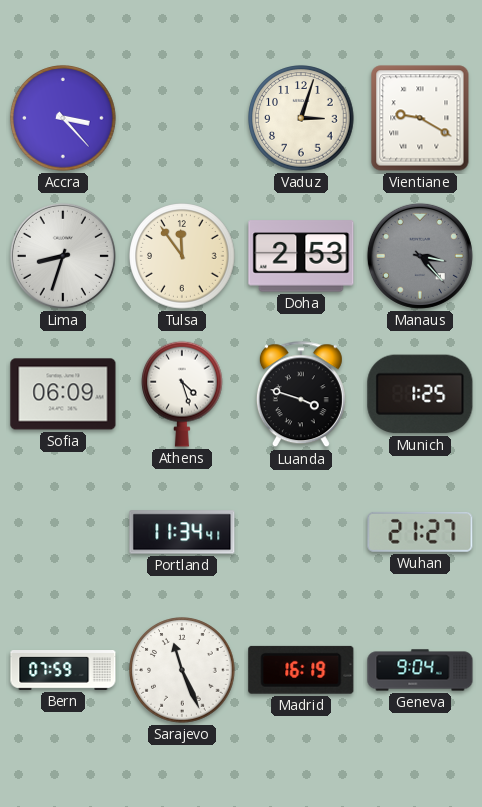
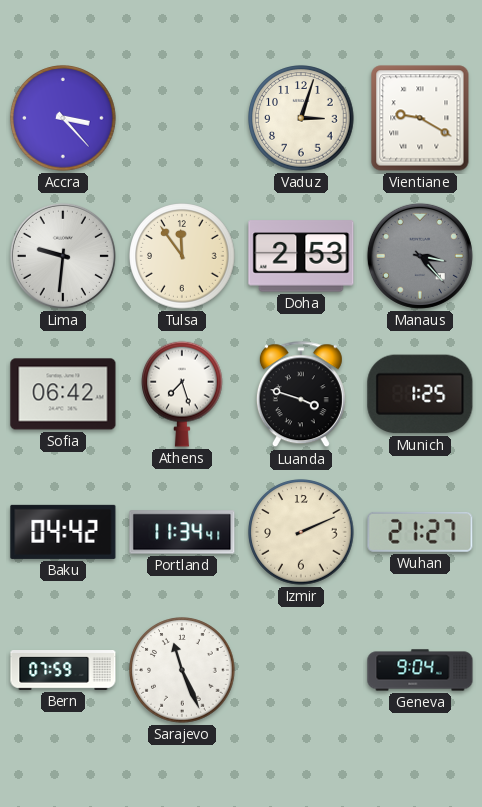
Lima: 8:33 -> 9:31
Sofia: 06:09 -> 06:42
Athens: 4:27 -> 7:27
Baku: none -> 04:42
Izmir: none -> 2:11
Madrid: 16:19 -> none
